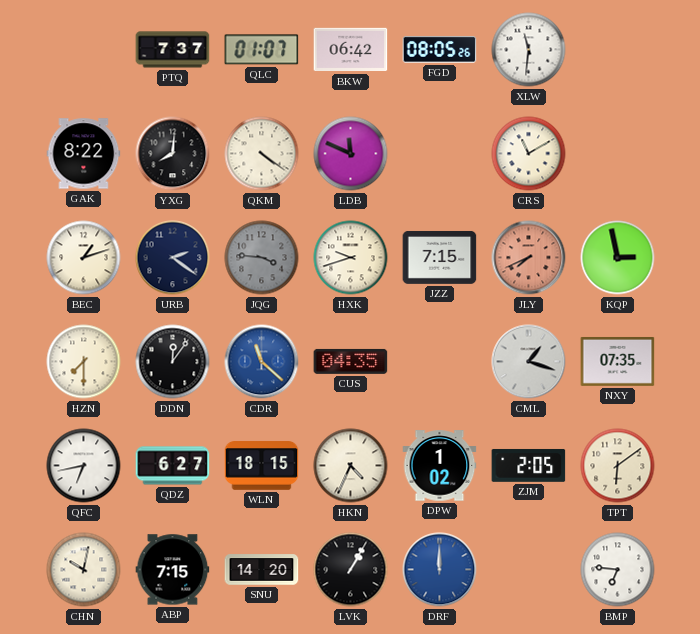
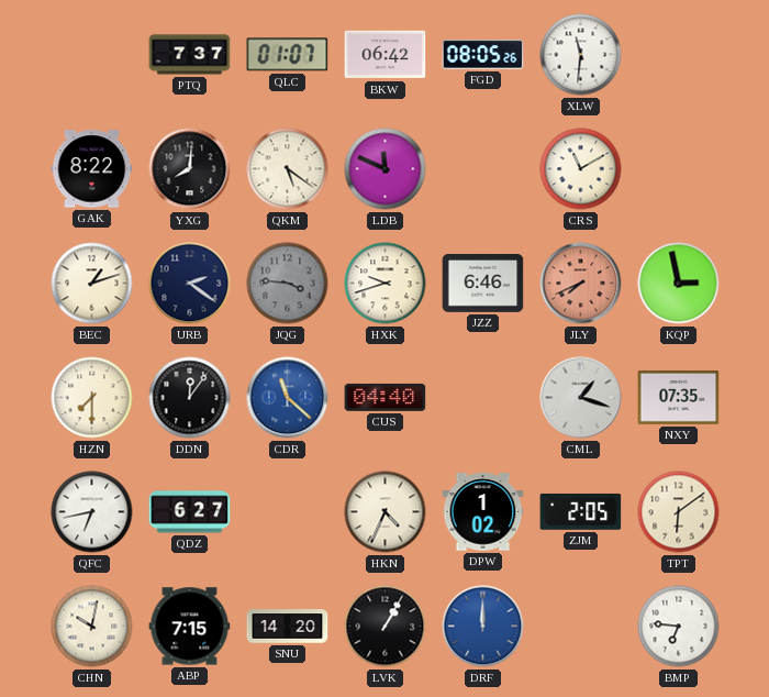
QKM: 4:21 -> 5:21
JZZ: 7:15 -> 6:46
CUS: 04:35 -> 04:40
WLN: 18:15 -> none
